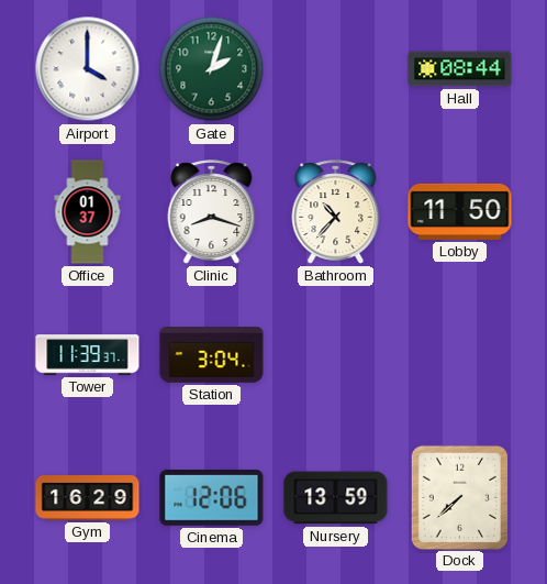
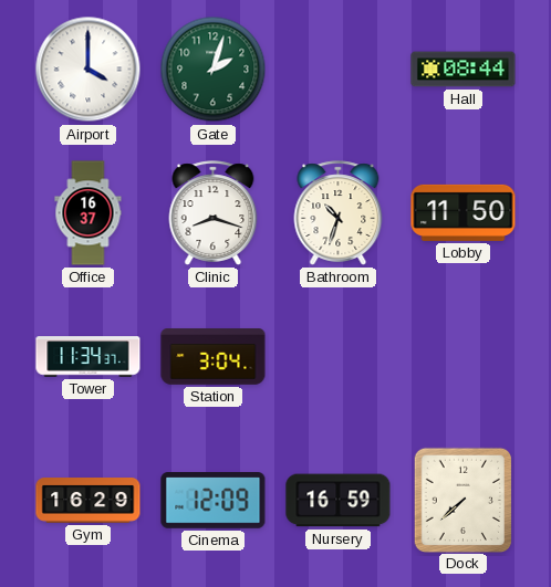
Office: 01:37 -> 16:37
Bathroom: 10:37 -> 10:33
Tower: 11:39 -> 11:34
Cinema: 12:06 -> 12:09
Nursery: 13:59 -> 16:59
